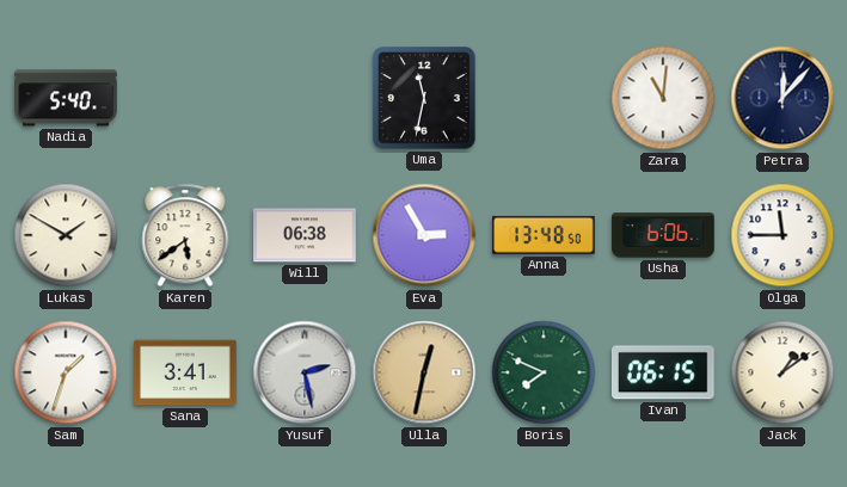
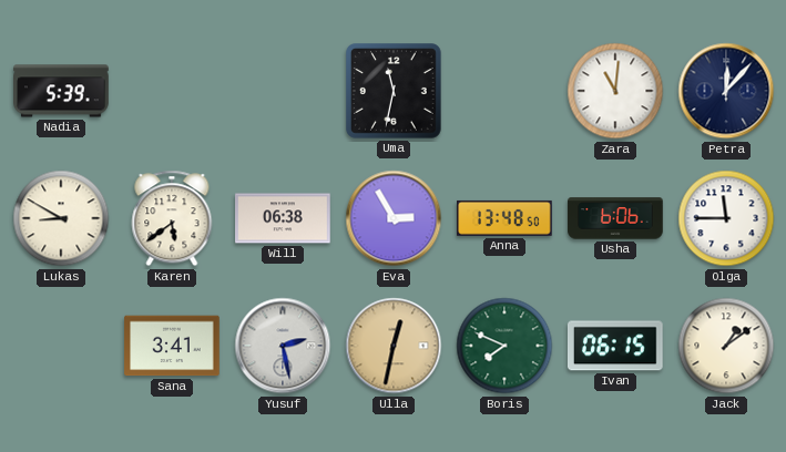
Nadia: 5:40 -> 5:39
Lukas: 1:50 -> 8:50
Sam: 1:33 -> none
